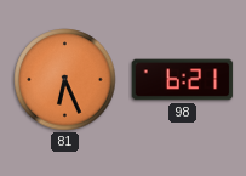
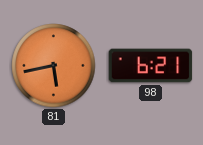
81: 6:26 -> 5:43
